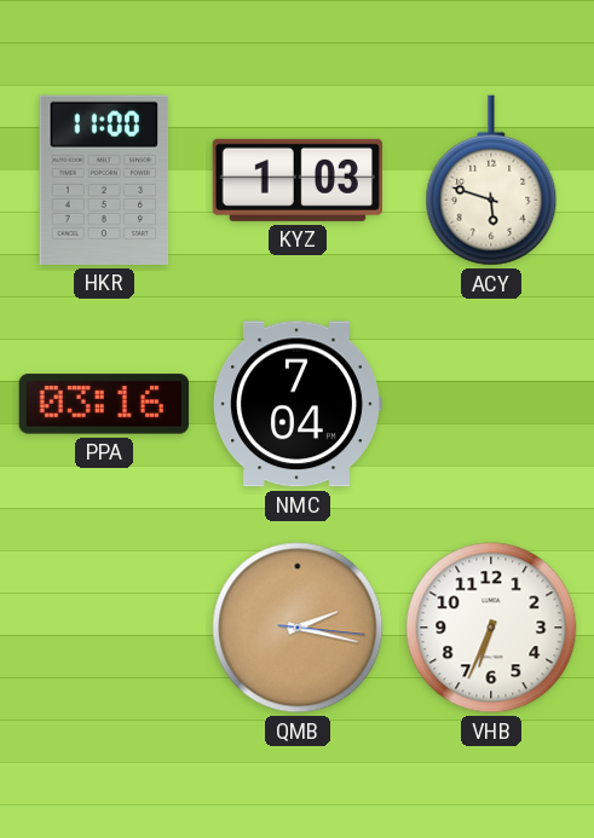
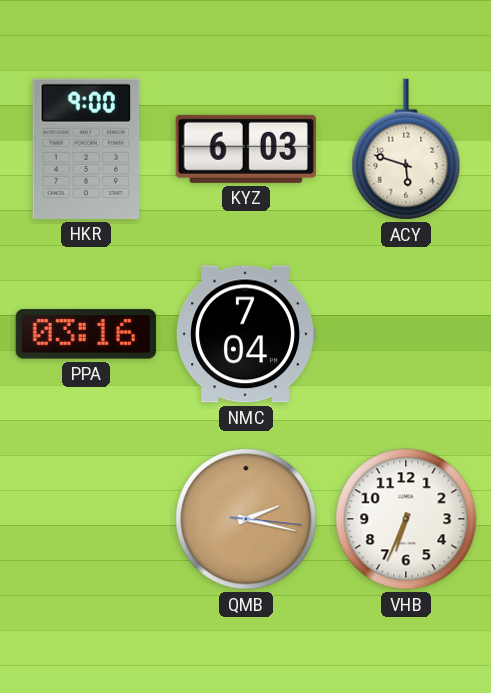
HKR: 11:00 -> 9:00
KYZ: 1:03 -> 6:03
